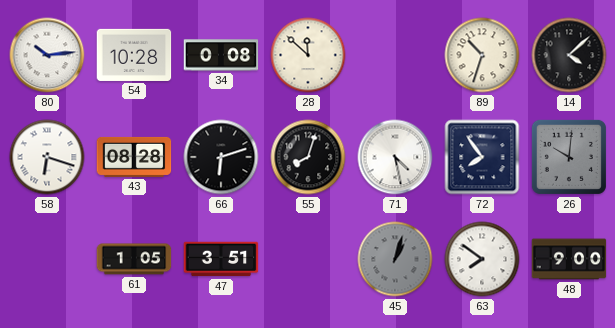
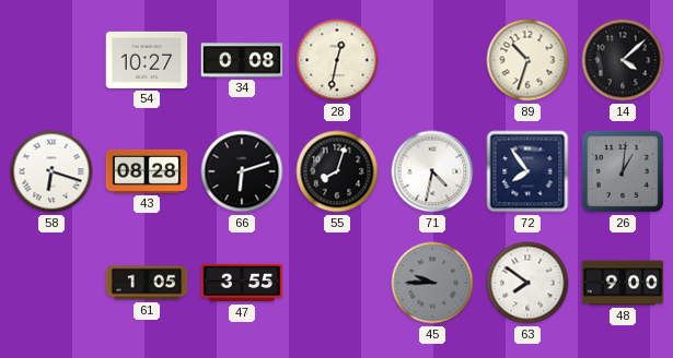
80: 10:14 -> none
54: 10:28 -> 10:27
28: 11:52 -> 12:32
71: 4:28 -> 4:32
26: 10:01 -> 1:01
47: 3:51 -> 3:55
45: 1:03 -> 9:45
